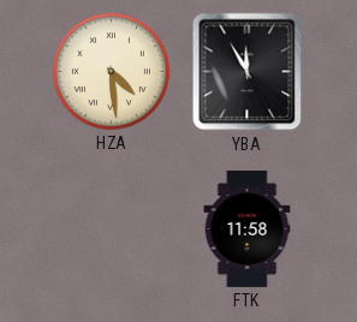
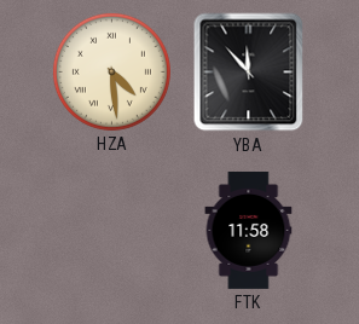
YBA: 11:55 -> 11:53
